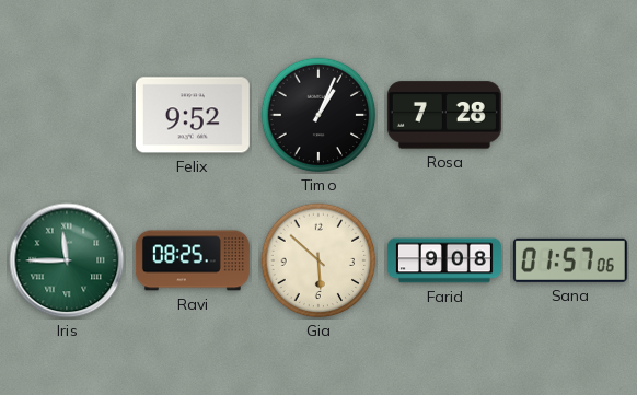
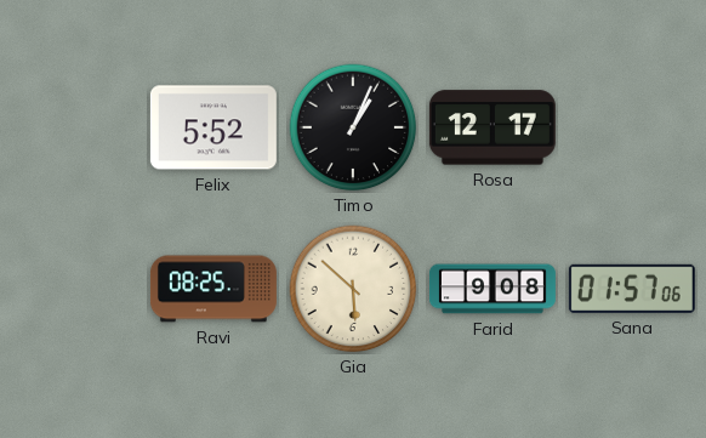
Felix: 9:52 -> 5:52
Rosa: 7:28 -> 12:17
Iris: 11:45 -> none
